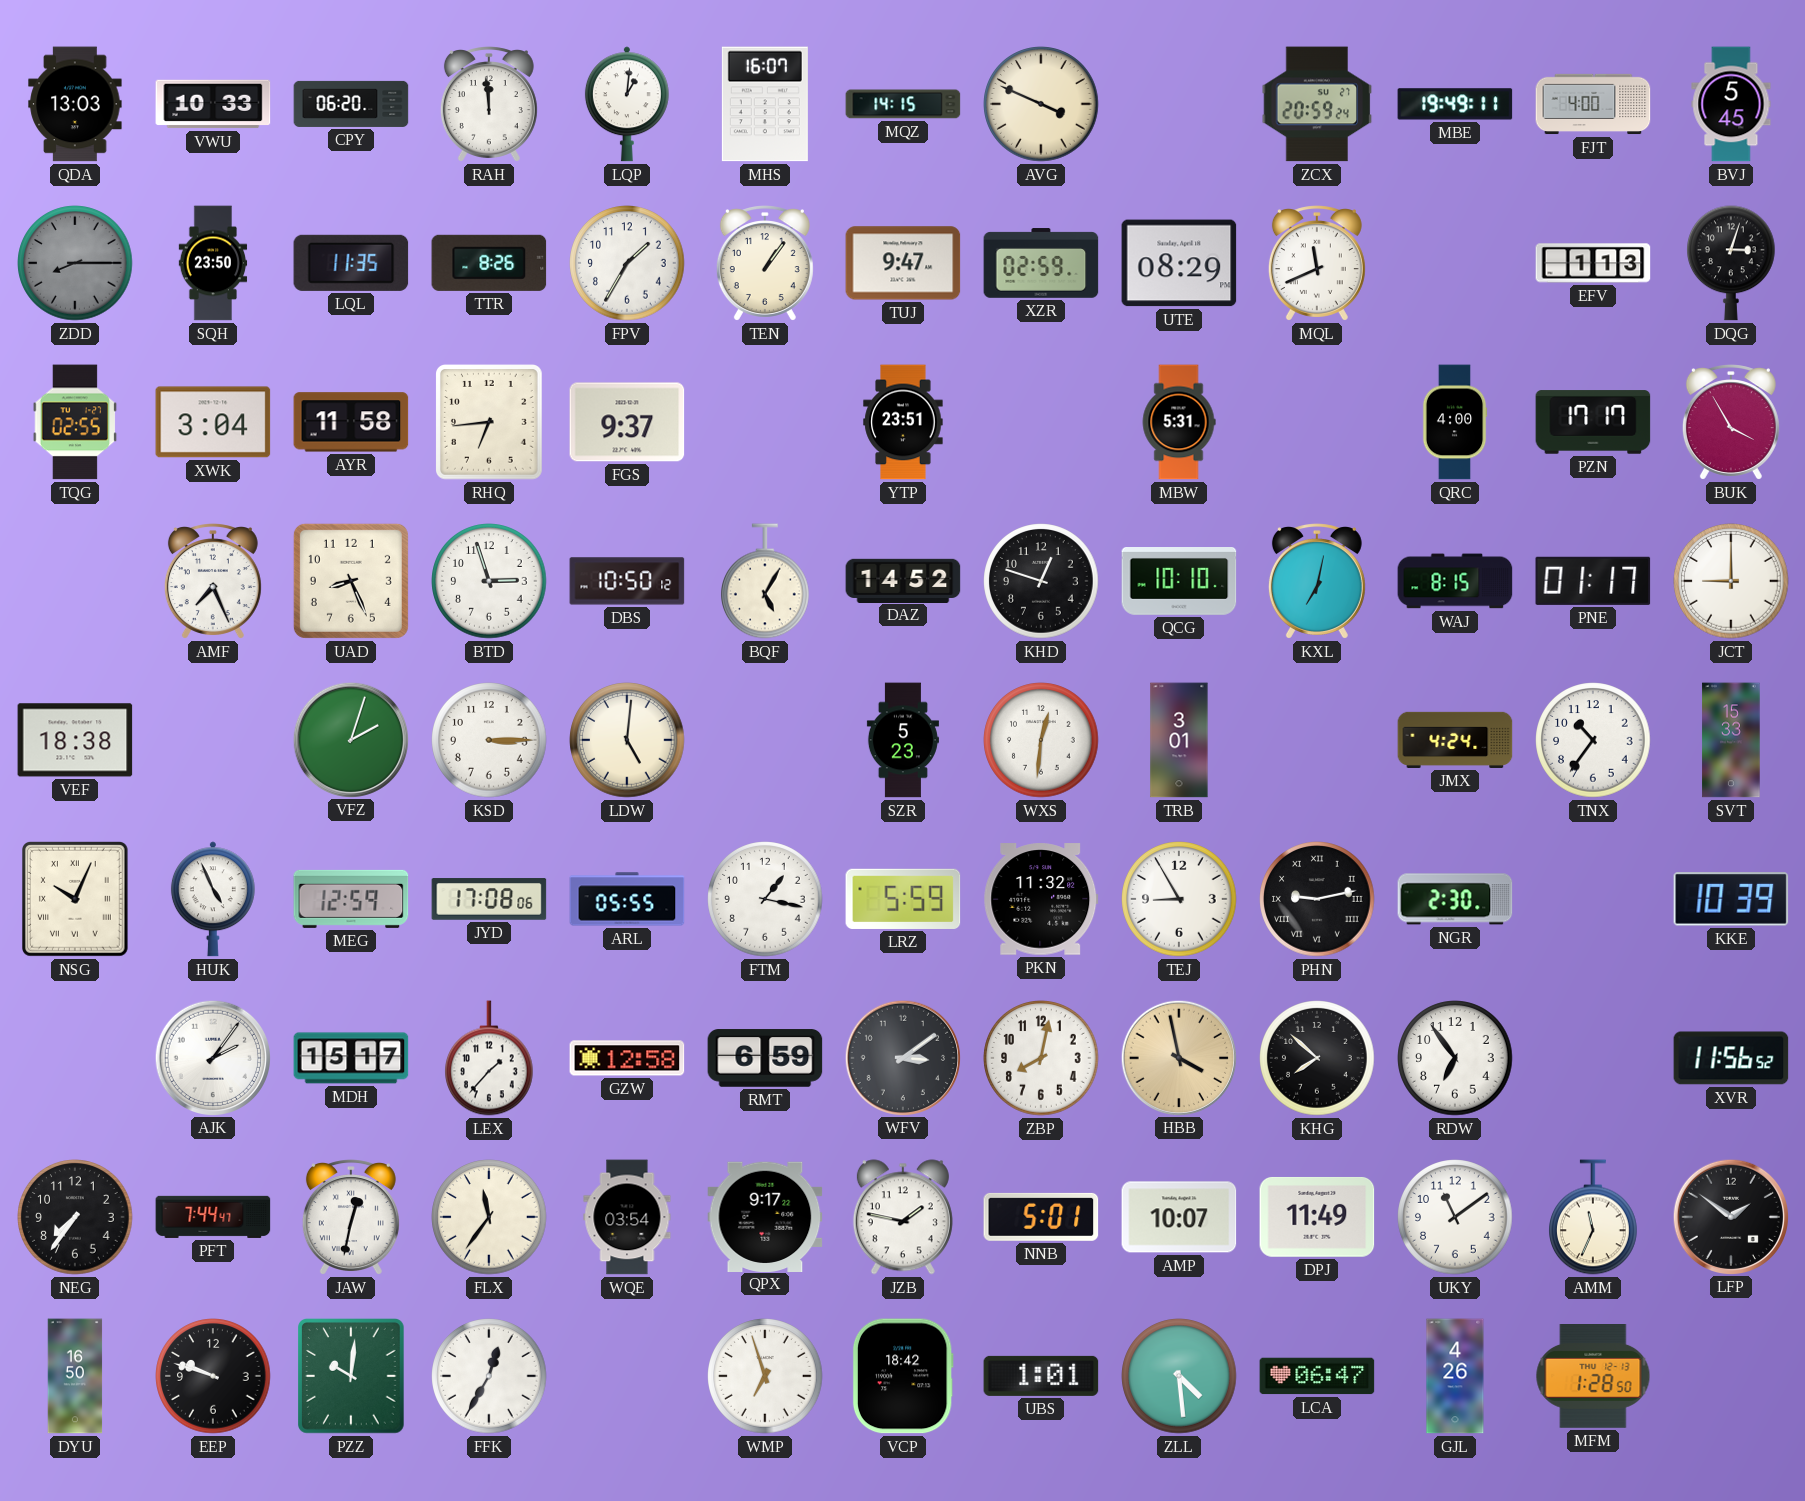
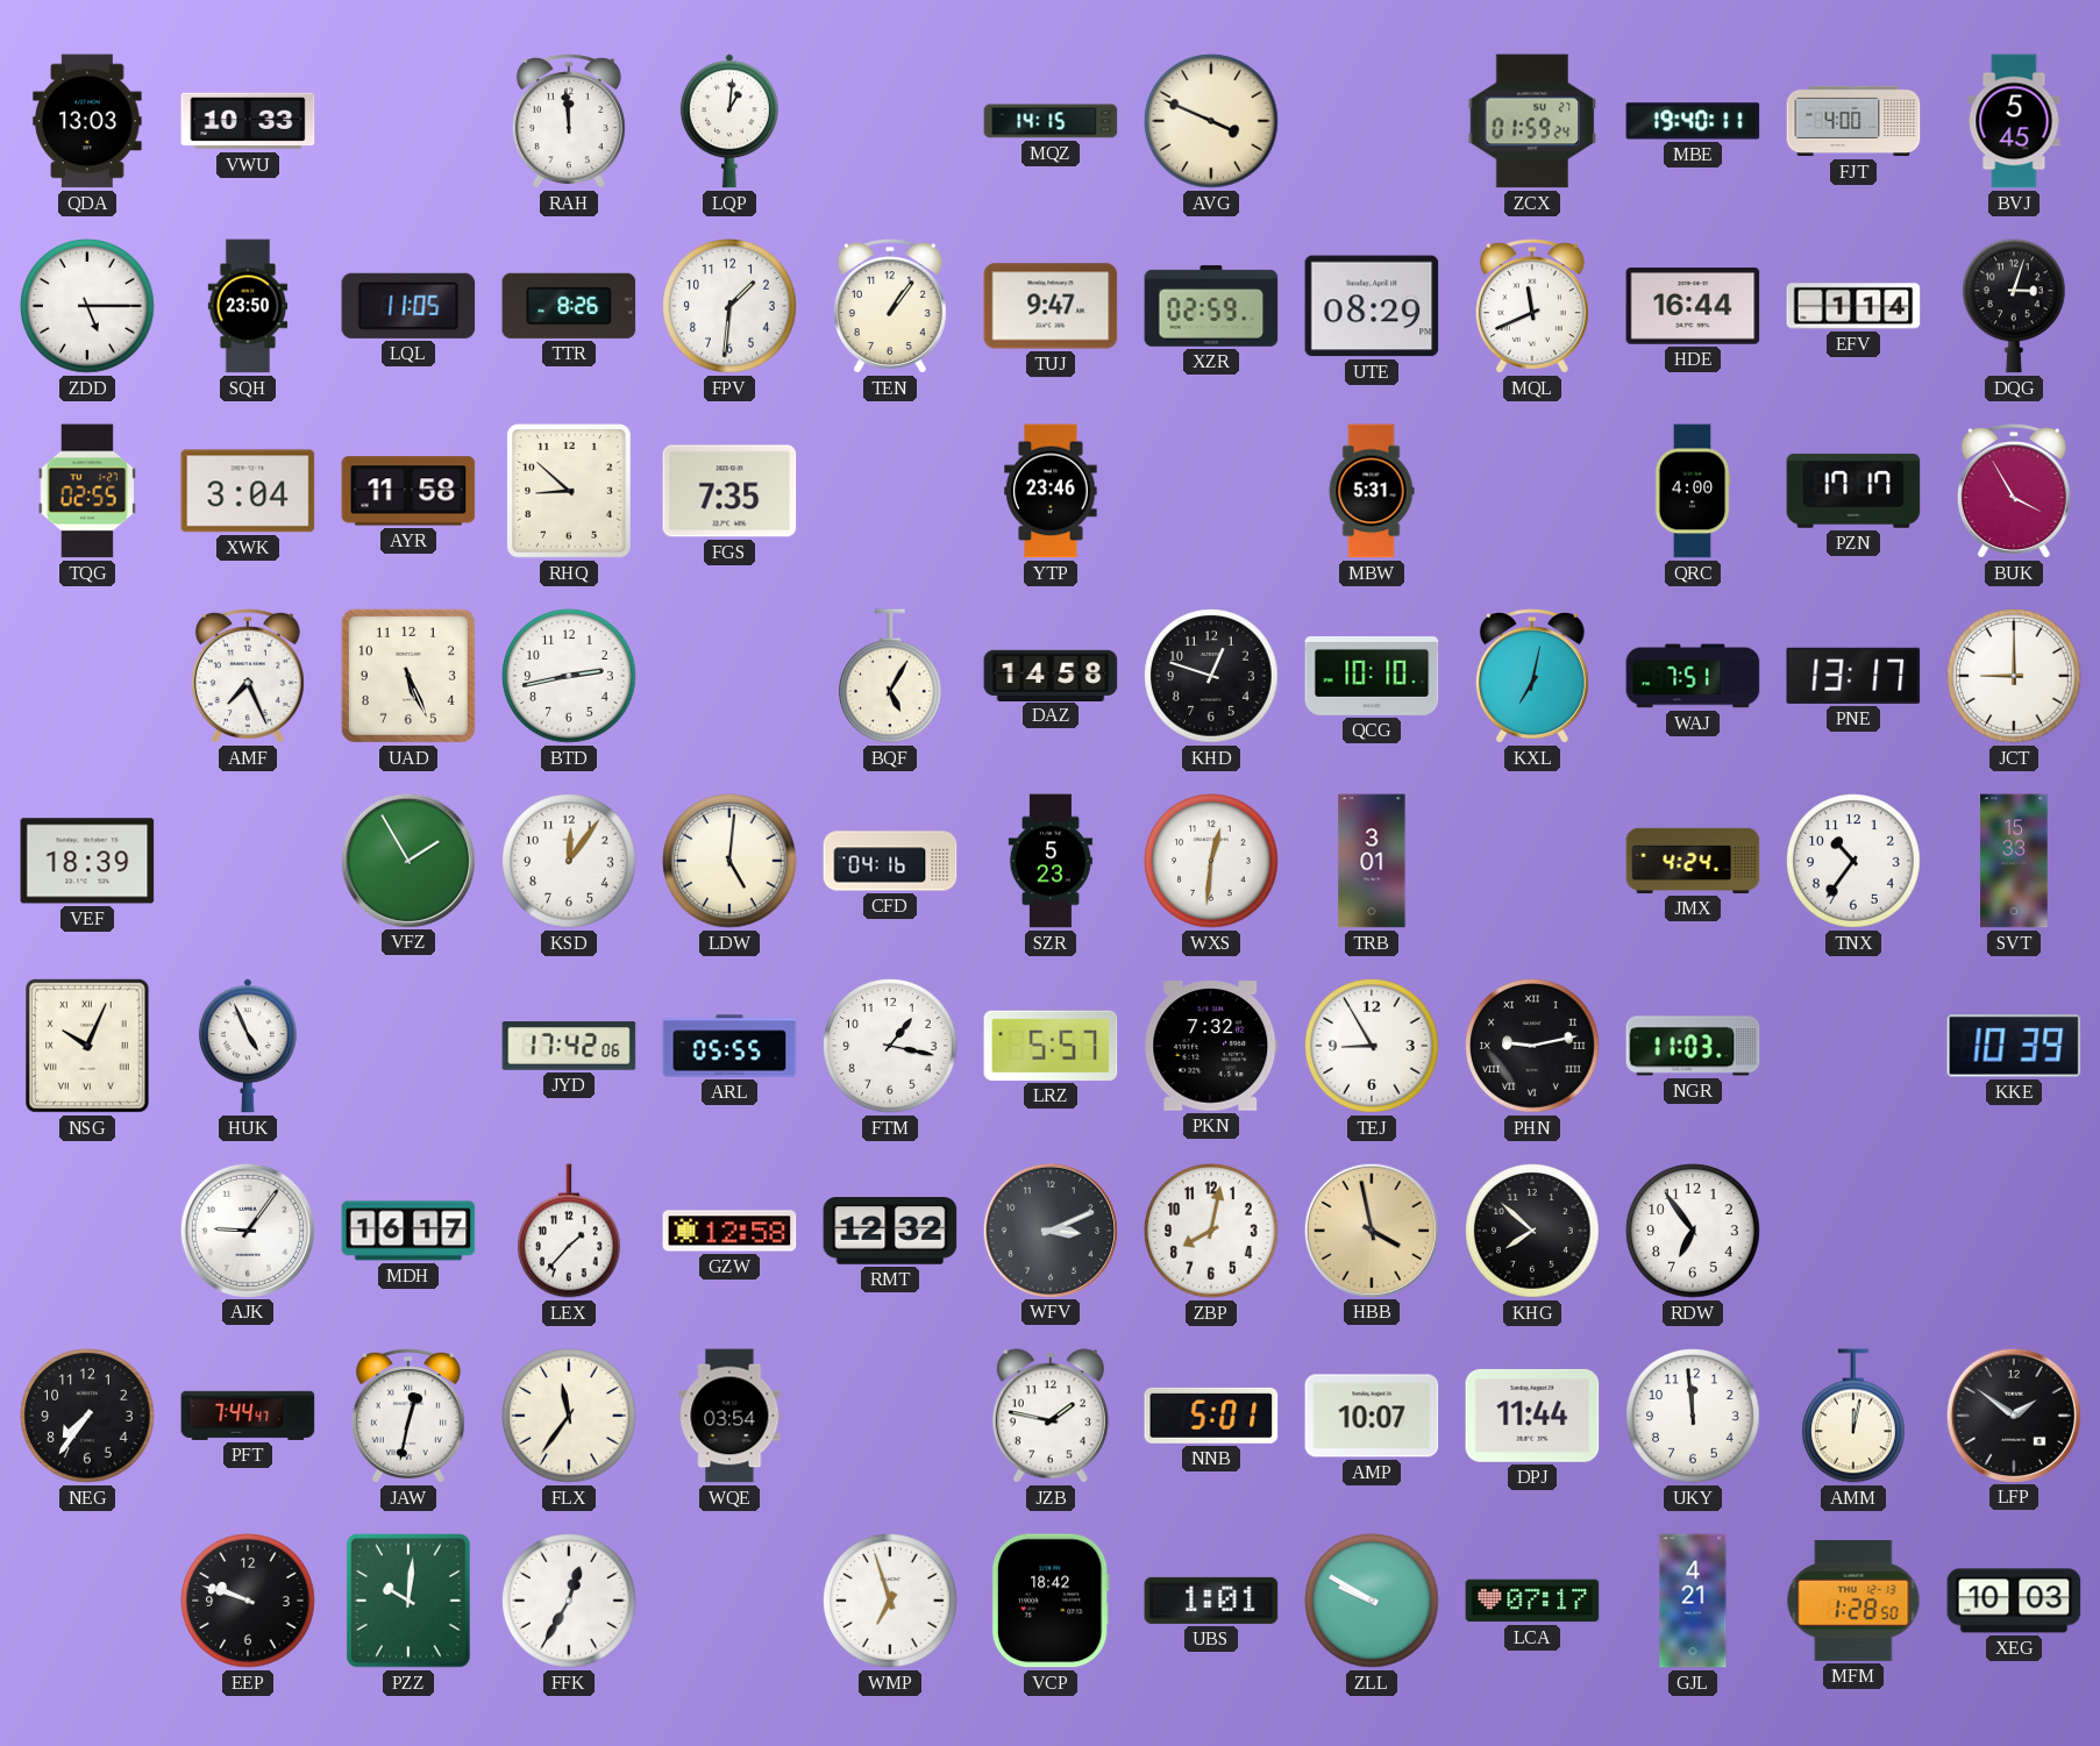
CPY: 06:20 -> none
MHS: 16:07 -> none
ZCX: 20:59 -> 01:59
MBE: 19:49 -> 19:40
ZDD: 8:15 -> 5:15
ZDD dial: grey -> white
LQL: 11:35 -> 11:05
FPV: 1:35 -> 1:31
HDE: none -> 16:44
EFV: 1:13 -> 1:14
RHQ: 6:44 -> 8:52
FGS: 9:37 -> 7:35
YTP: 23:51 -> 23:46
UAD: 8:26 -> 5:26
BTD: 2:57 -> 2:43
DBS: 10:50 -> none
DAZ: 14:52 -> 14:58
WAJ: 8:15 -> 7:51
PNE: 01:17 -> 13:17
VEF: 18:38 -> 18:39
VFZ: 2:03 -> 1:55
KSD: 3:15 -> 12:06
CFD: none -> 04:16
MEG: 12:59 -> none
JYD: 17:08 -> 17:42
LRZ: 5:59 -> 5:57
PKN: 11:32 -> 7:32
NGR: 2:30 -> 11:03
AJK: 2:06 -> 9:06
MDH: 15:17 -> 16:17
RMT: 6:59 -> 12:32
WFV: 3:09 -> 3:11
XVR: 11:56 -> none
QPX: 9:17 -> none
DPJ: 11:49 -> 11:44
UKY: 11:09 -> 11:59
AMM: 11:34 -> 12:02
DYU: 16:50 -> none
ZLL: 4:29 -> 9:50
LCA: 06:47 -> 07:17
GJL: 4:26 -> 4:21
XEG: none -> 10:03
